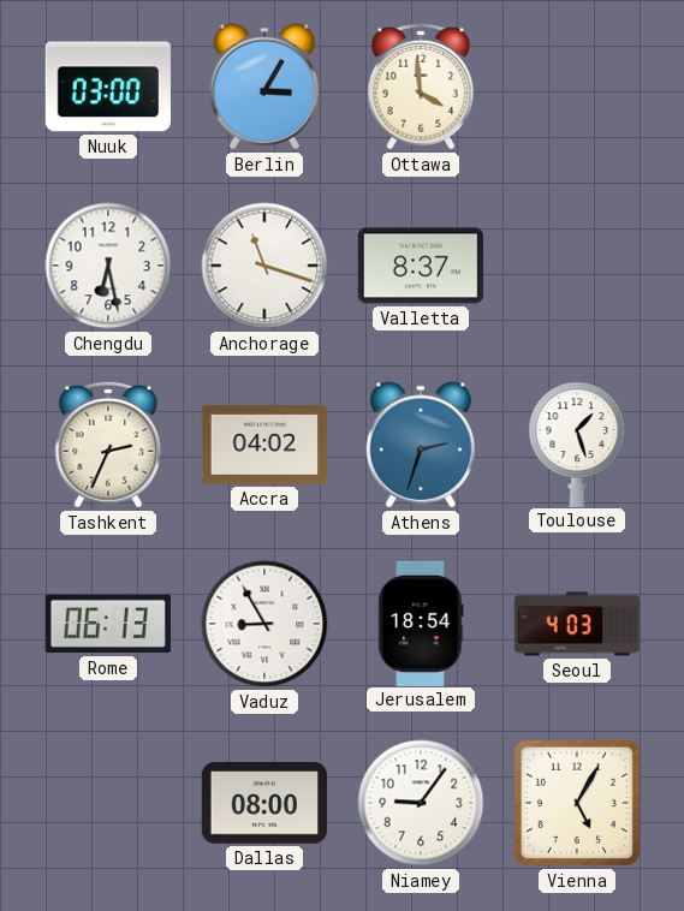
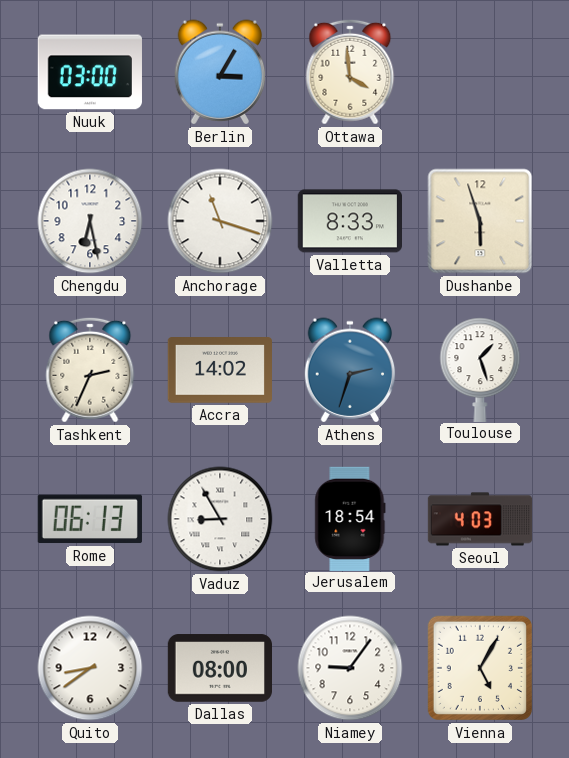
Valletta: 8:37 -> 8:33
Dushanbe: none -> 5:57
Accra: 04:02 -> 14:02
Quito: none -> 8:39
